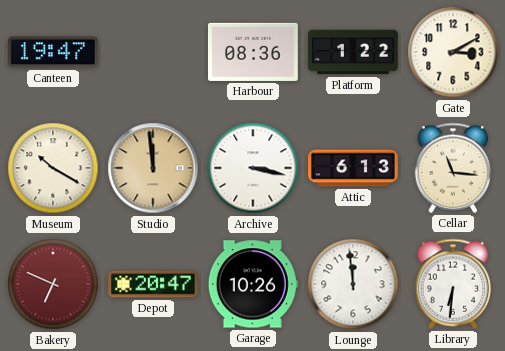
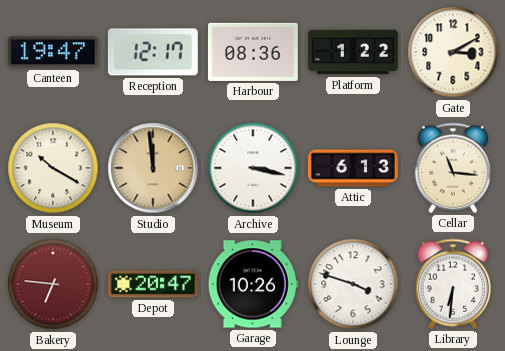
Reception: none -> 12:17
Bakery: 6:49 -> 6:46
Lounge: 11:59 -> 3:48
